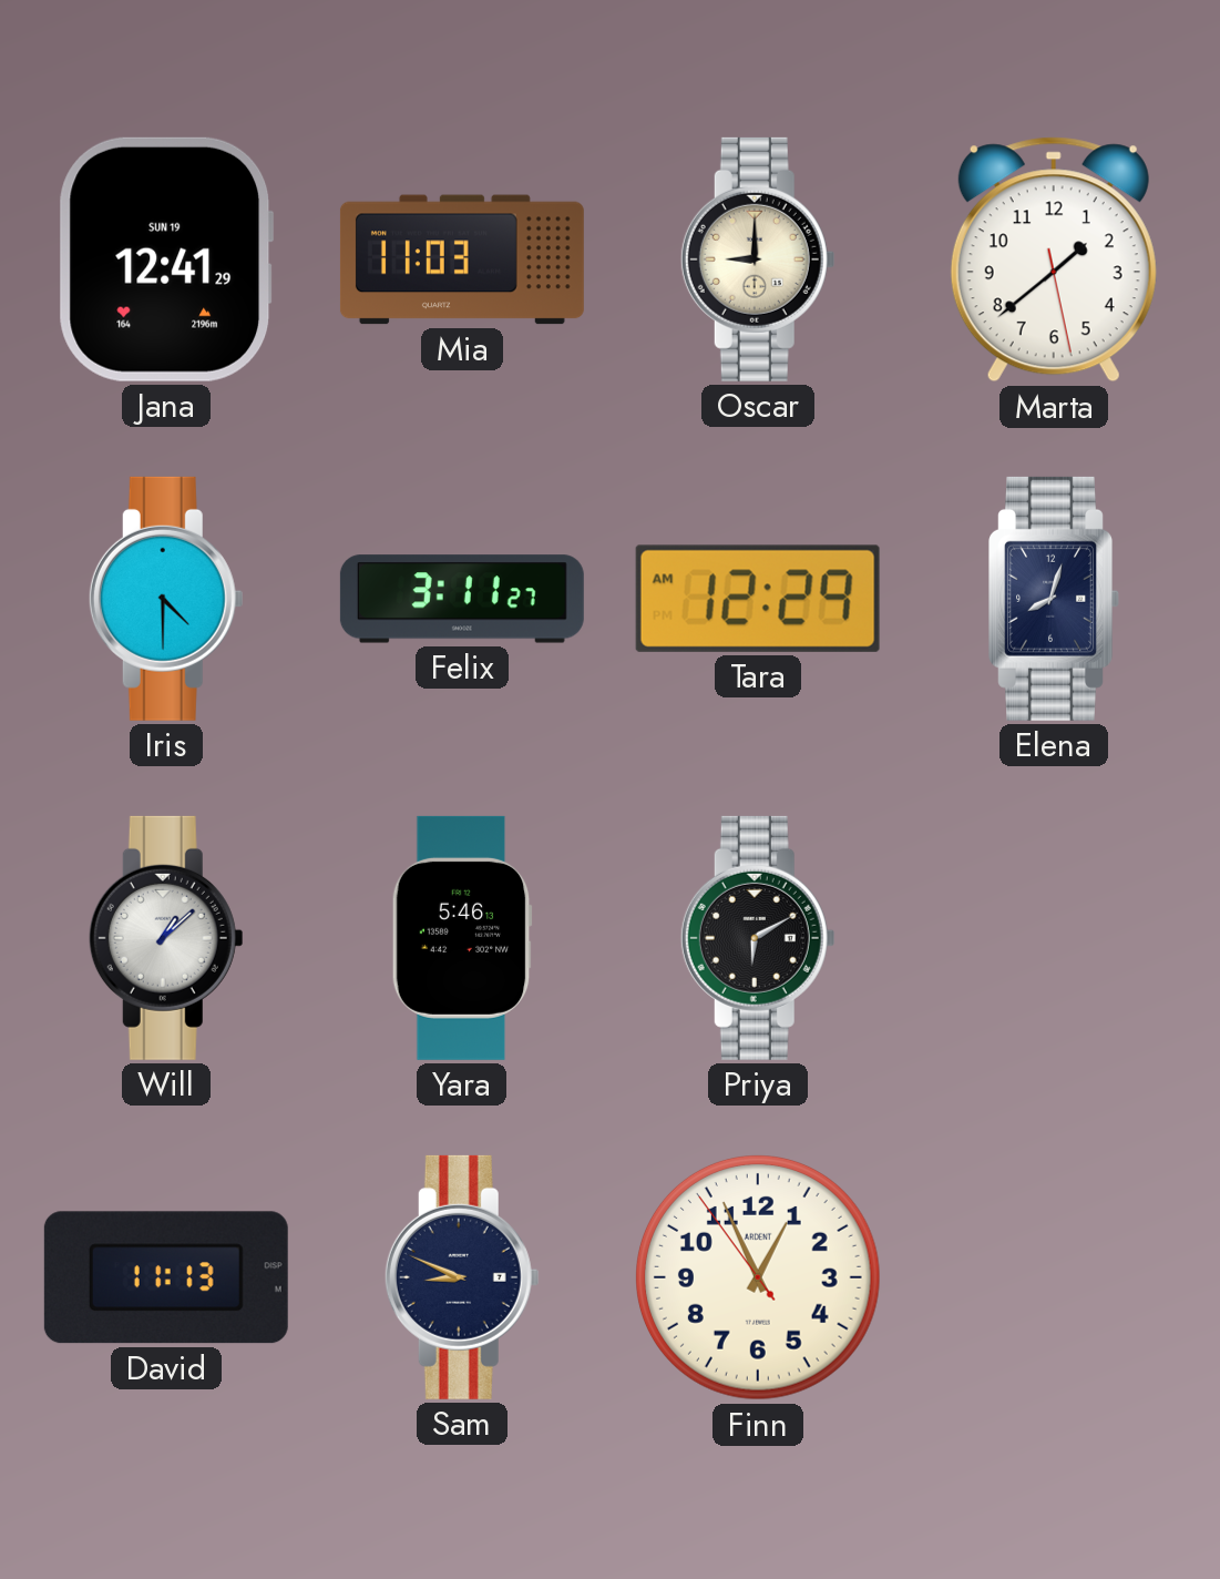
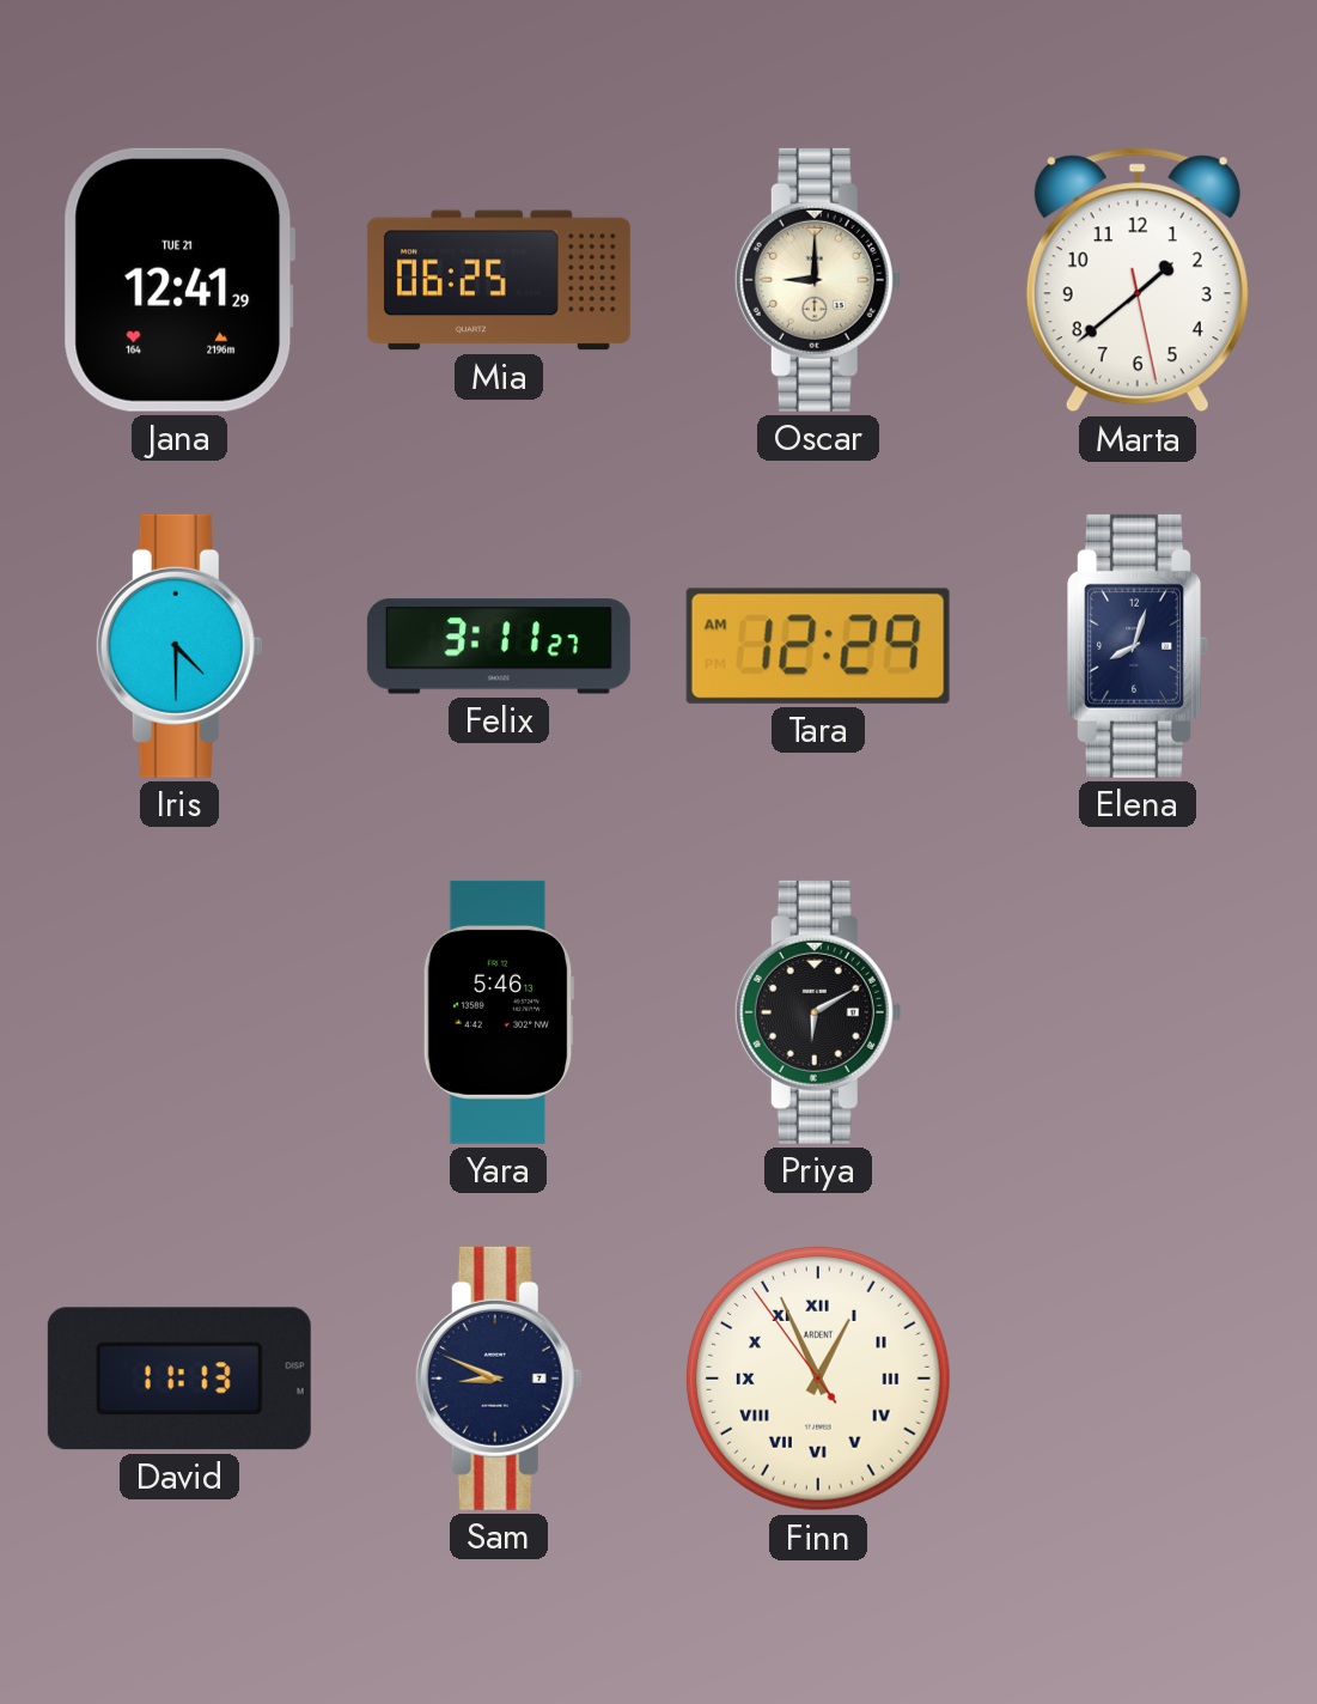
Jana date: SUN 19 -> TUE 21
Mia: 11:03 -> 06:25
Will: 1:08 -> none
Finn numerals: Arabic -> Roman
